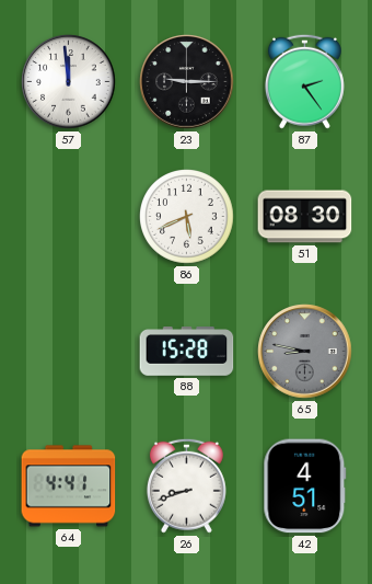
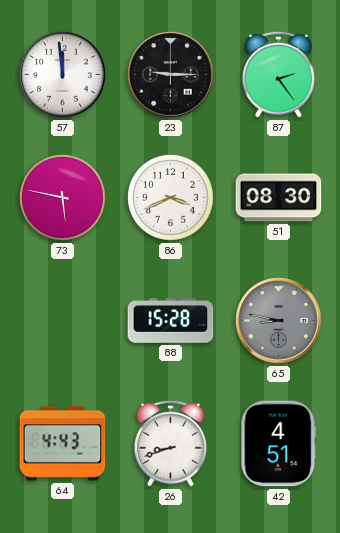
73: none -> 5:47
86: 5:41 -> 3:41
64: 4:41 -> 4:43
